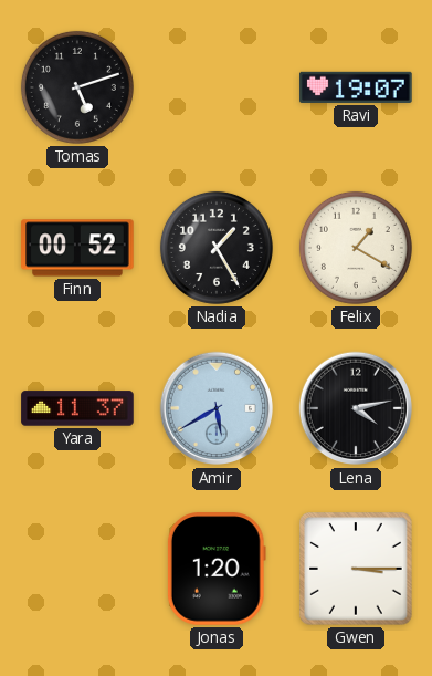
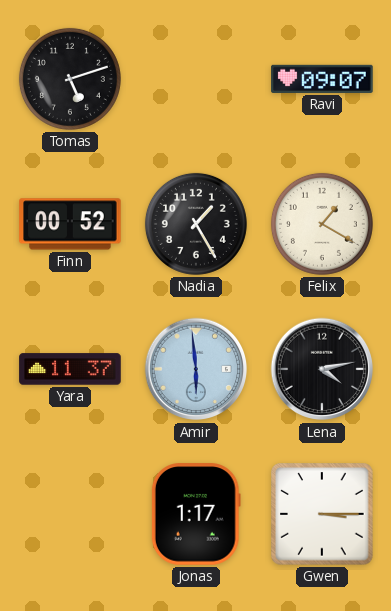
Ravi: 19:07 -> 09:07
Amir: 5:40 -> 5:59
Jonas: 1:20 -> 1:17
